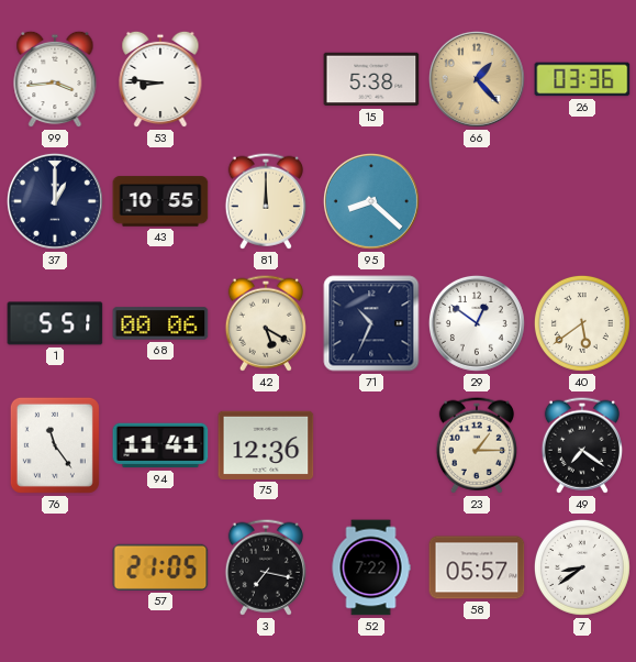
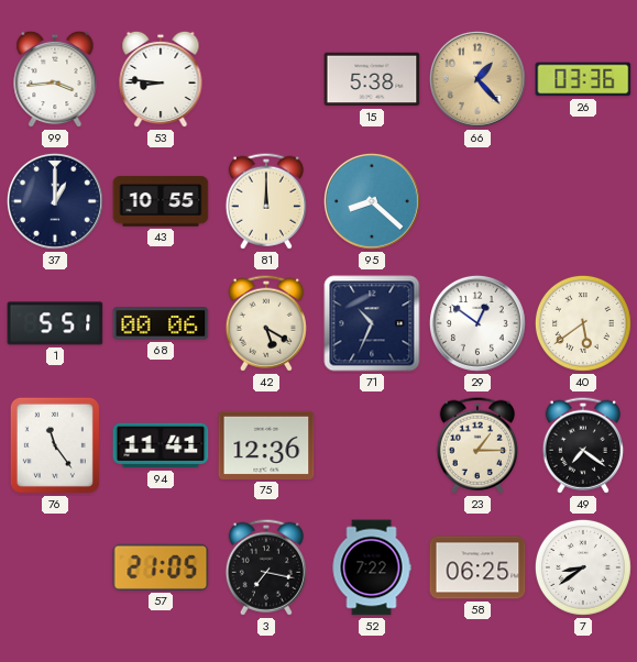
58: 05:57 -> 06:25
